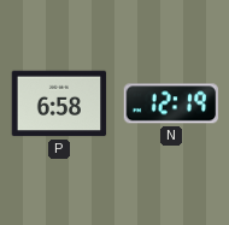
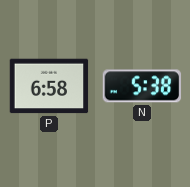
N: 12:19 -> 5:38
